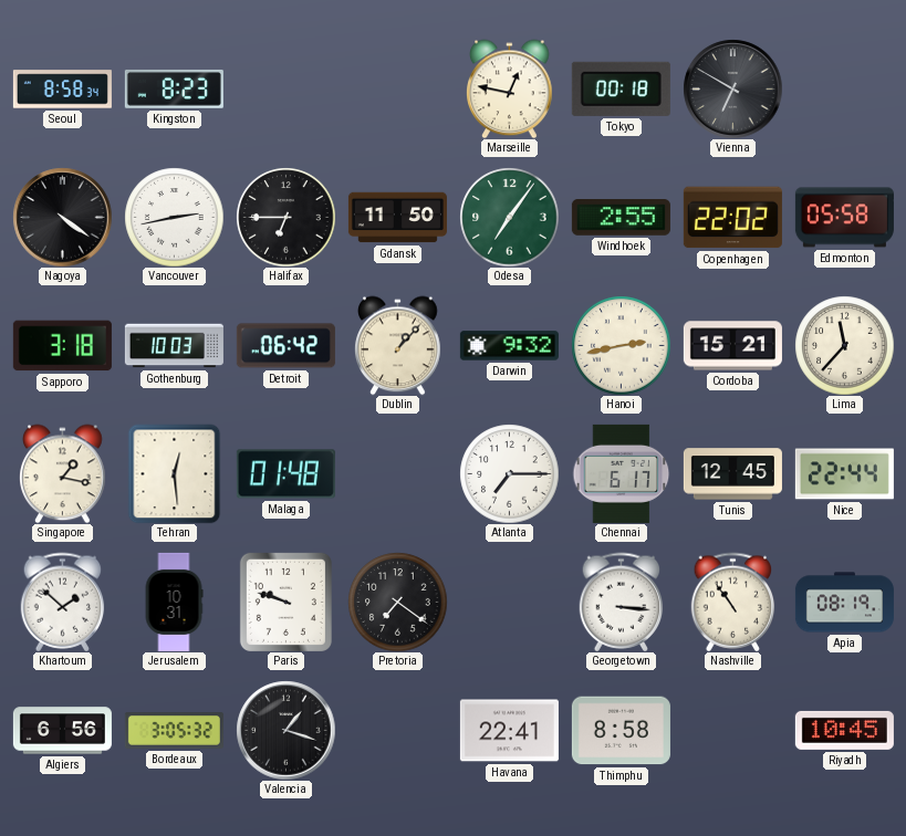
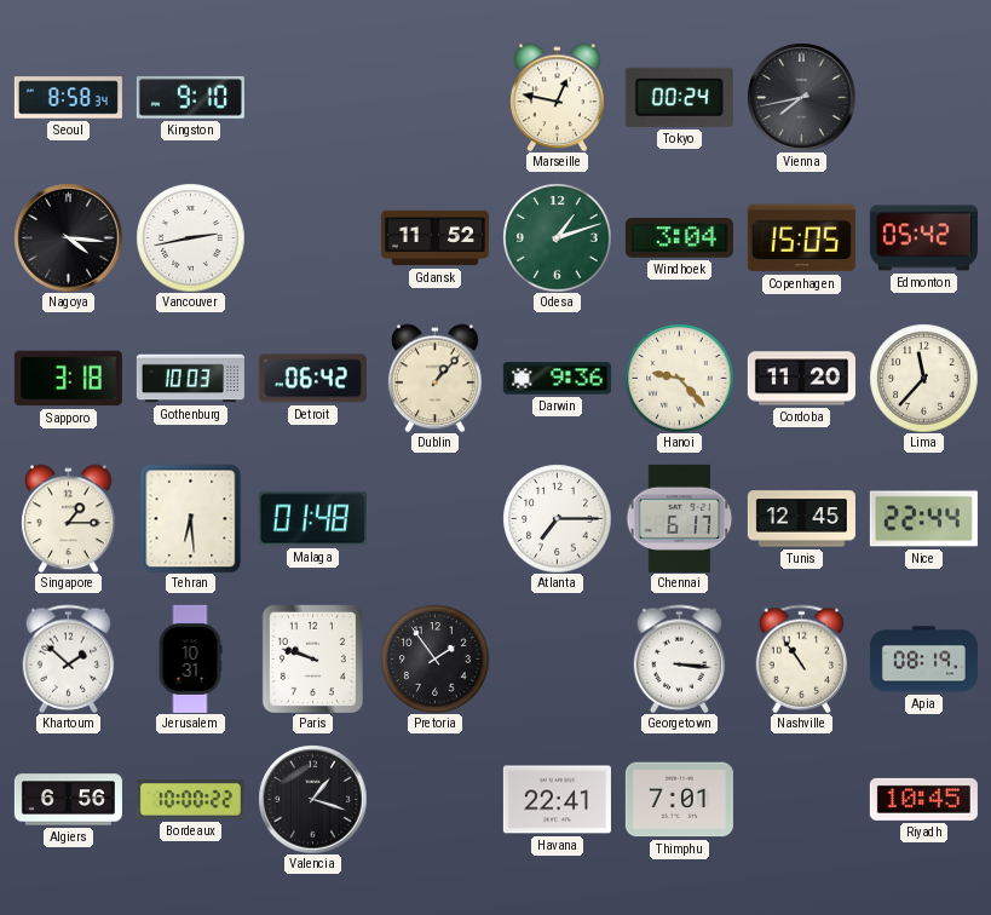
Kingston: 8:23 -> 9:10
Tokyo: 00:18 -> 00:24
Vienna: 6:50 -> 7:43
Nagoya: 4:21 -> 4:16
Halifax: 6:45 -> none
Gdansk: 11:50 -> 11:52
Odesa: 7:06 -> 1:12
Windhoek: 2:55 -> 3:04
Copenhagen: 22:02 -> 15:05
Edmonton: 05:58 -> 05:42
Darwin: 9:32 -> 9:36
Hanoi: 2:43 -> 9:23
Cordoba: 15:21 -> 11:20
Singapore: 1:17 -> 1:15
Tehran: 12:29 -> 6:29
Pretoria: 7:21 -> 1:54
Bordeaux: 3:05 -> 10:00
Thimphu: 8:58 -> 7:01
